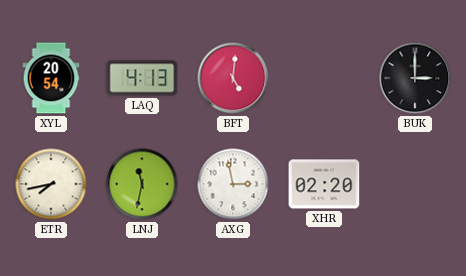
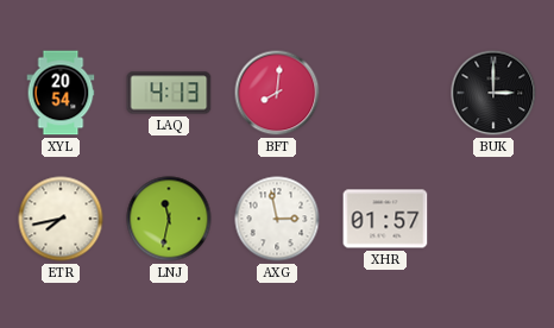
BFT: 5:01 -> 8:01
XHR: 02:20 -> 01:57
